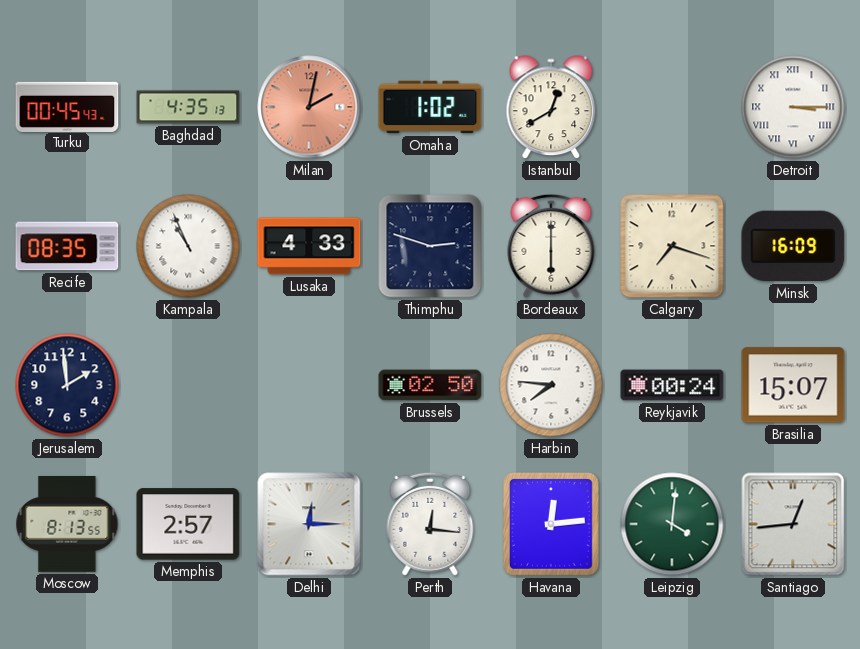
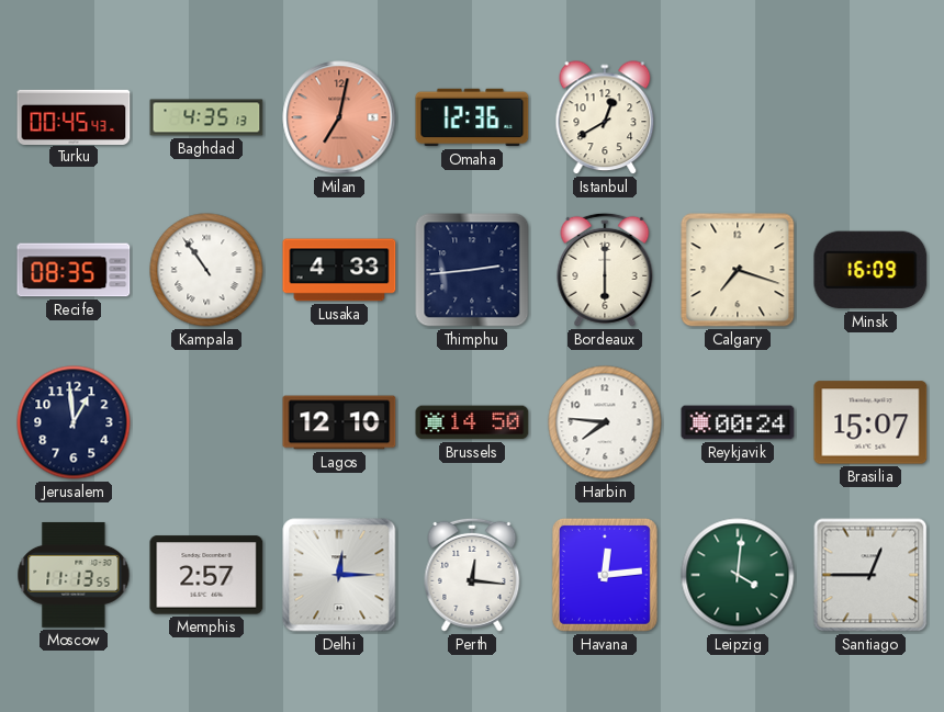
Milan: 2:02 -> 7:02
Omaha: 1:02 -> 12:36
Detroit: 3:15 -> none
Kampala: 10:56 -> 10:54
Thimphu: 2:48 -> 2:44
Jerusalem: 1:59 -> 12:59
Lagos: none -> 12:10
Brussels: 02:50 -> 14:50
Moscow: 8:13 -> 11:13
Santiago: 12:44 -> 12:45
